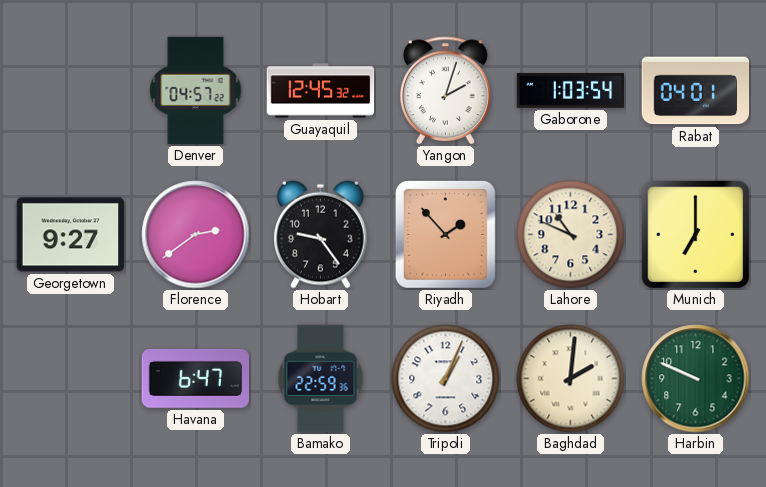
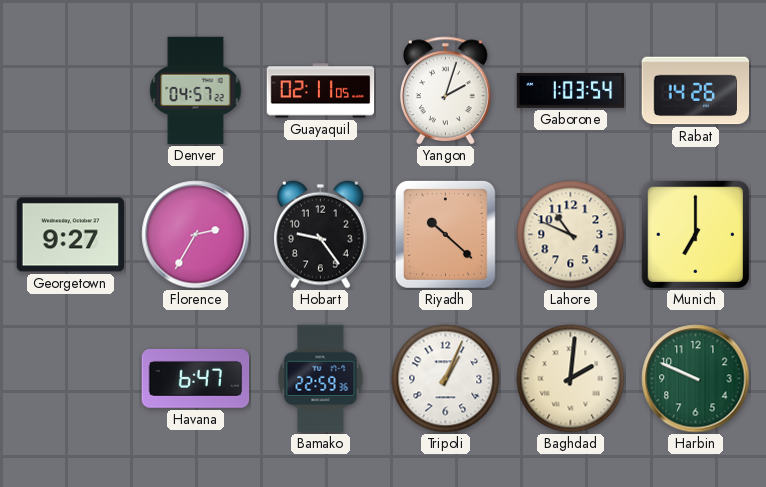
Guayaquil: 12:45 -> 02:11
Rabat: 04:01 -> 14:26
Florence: 2:39 -> 2:35
Riyadh: 1:53 -> 10:22
